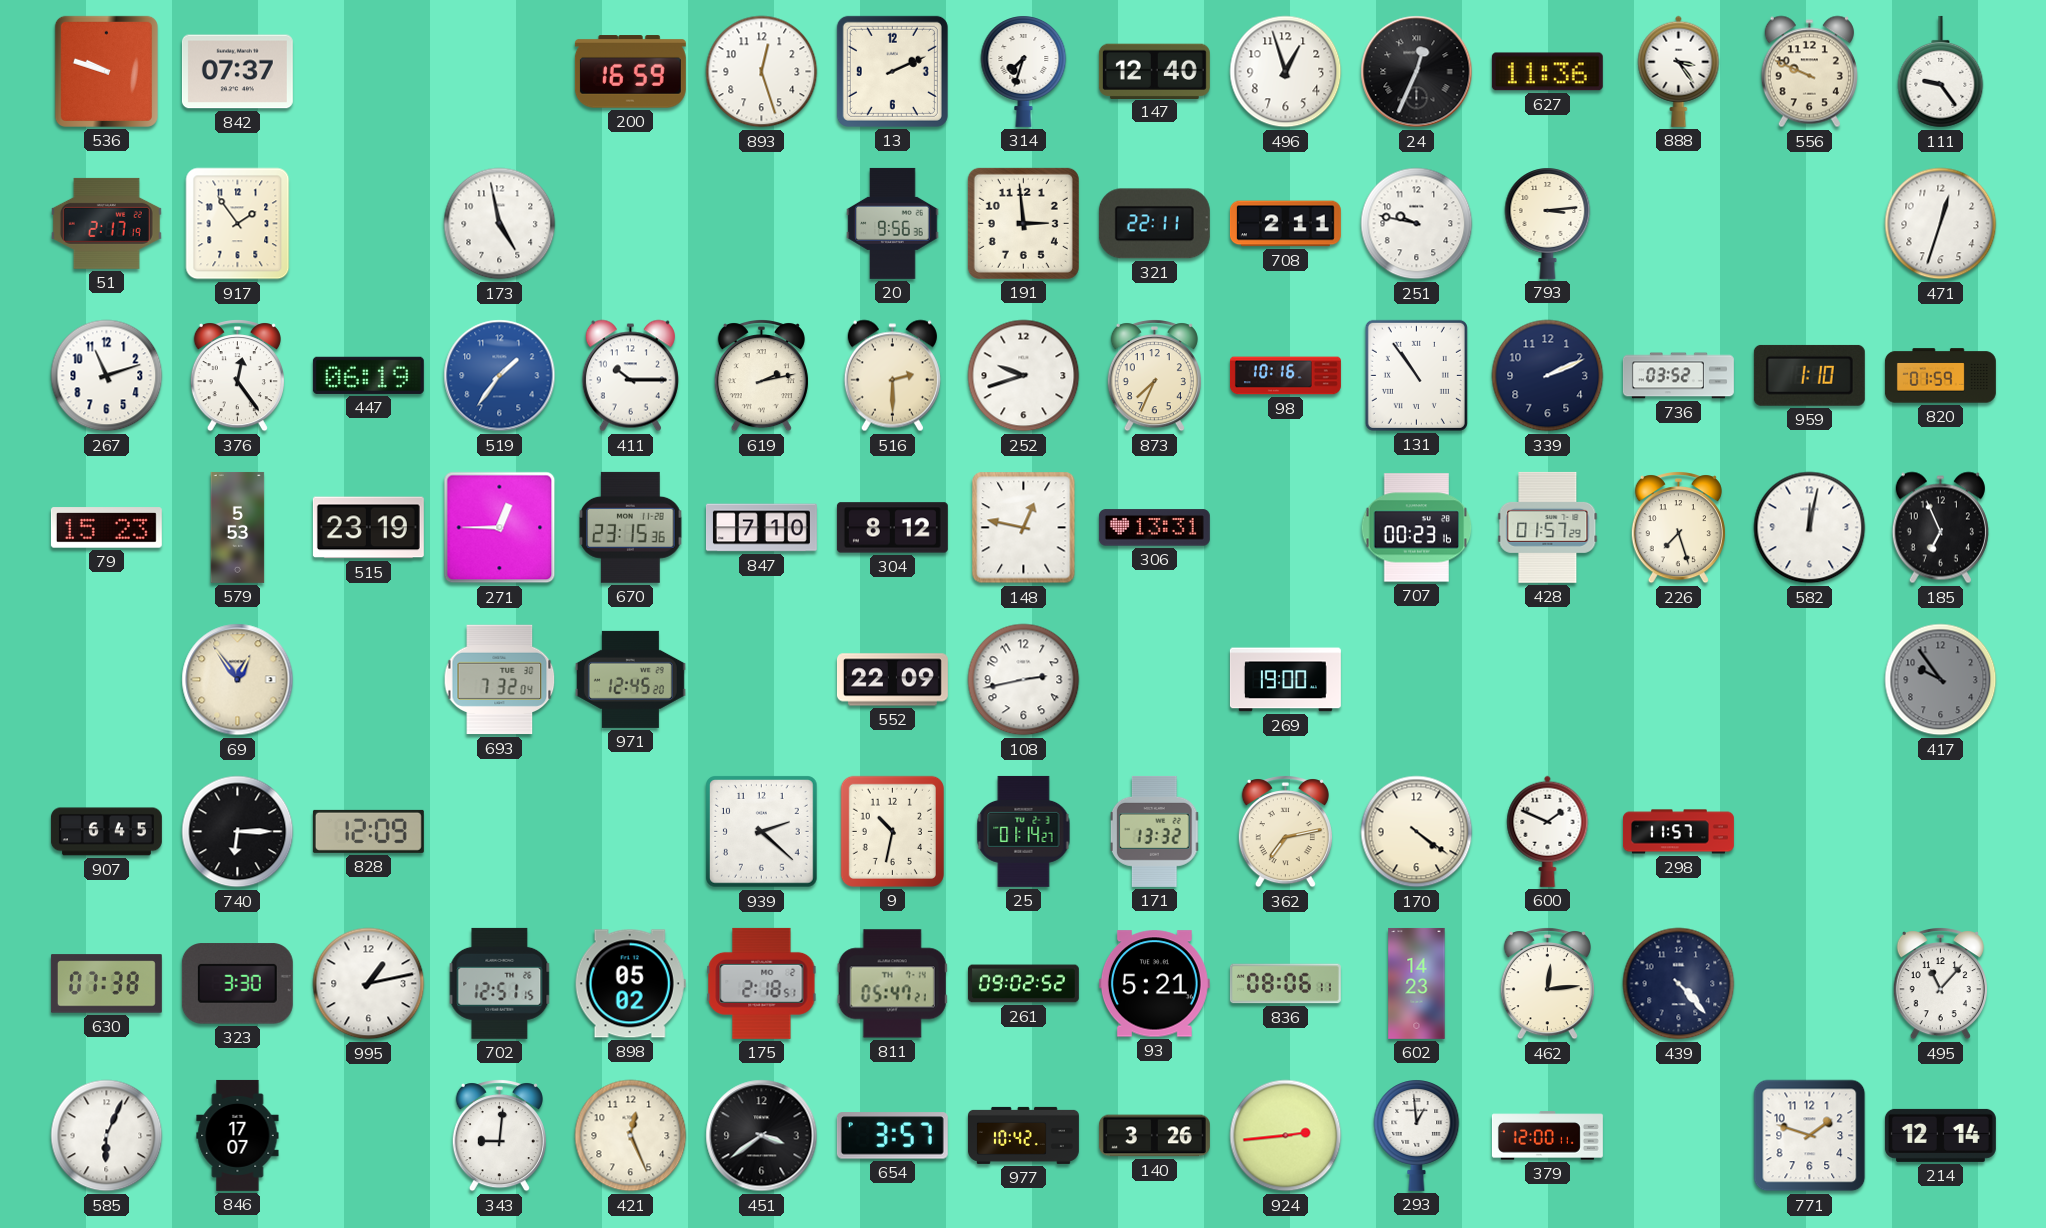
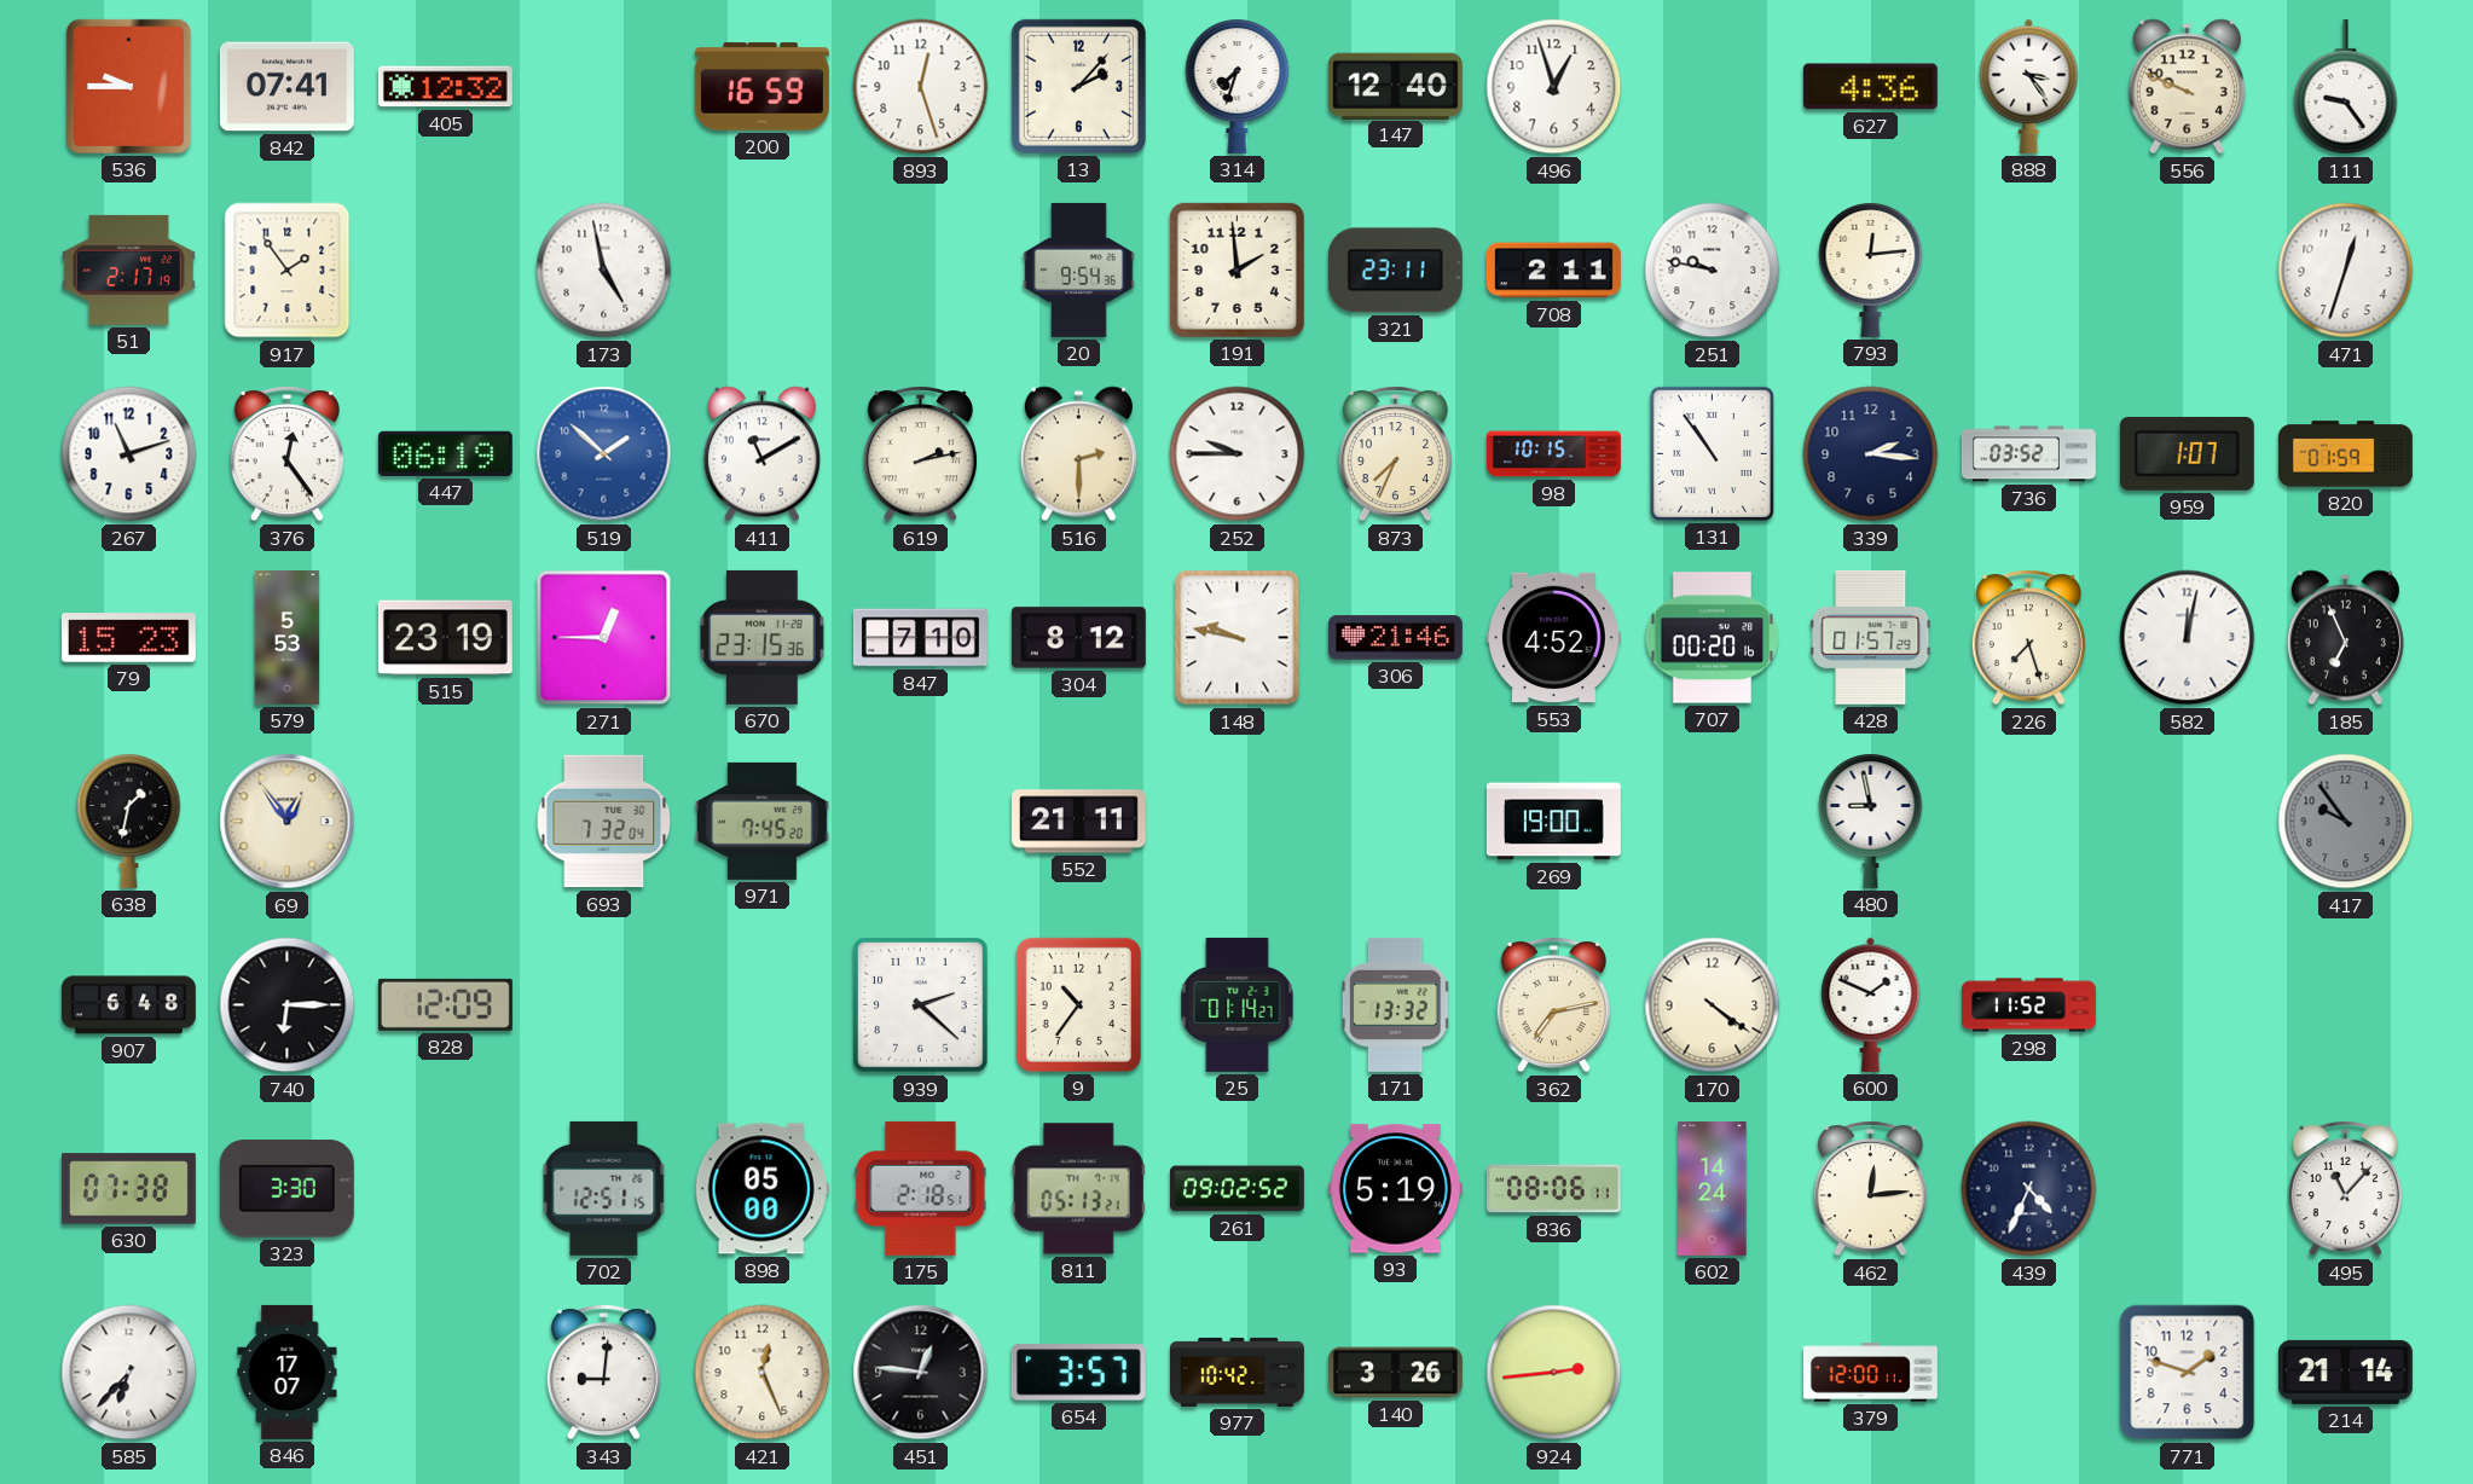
536: 9:48 -> 9:45
842: 07:37 -> 07:41
405: none -> 12:32
13: 2:11 -> 2:07
24: 12:34 -> none
627: 11:36 -> 4:36
20: 9:56 -> 9:54
191: 2:59 -> 1:59
321: 22:11 -> 23:11
793: 3:14 -> 12:14
519: 1:36 -> 1:52
411: 10:15 -> 11:10
252: 9:42 -> 9:45
98: 10:16 -> 10:15
339: 2:11 -> 2:16
959: 1:10 -> 1:07
148: 12:47 -> 9:47
306: 13:31 -> 21:46
553: none -> 4:52
707: 00:23 -> 00:20
638: none -> 1:32
971: 12:45 -> 7:45
552: 22:09 -> 21:11
108: 2:43 -> none
480: none -> 8:58
907: 6:45 -> 6:48
9: 10:32 -> 10:36
298: 11:57 -> 11:52
995: 1:13 -> none
898: 05:02 -> 05:00
811: 05:47 -> 05:13
93: 5:21 -> 5:19
602: 14:23 -> 14:24
439: 4:23 -> 4:34
585: 6:04 -> 6:37
451: 3:39 -> 12:46
293: 12:59 -> none
214: 12:14 -> 21:14
